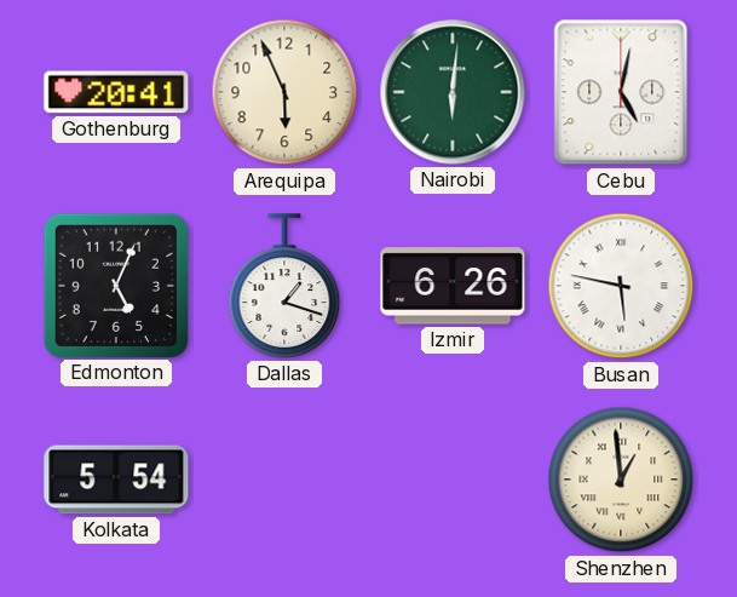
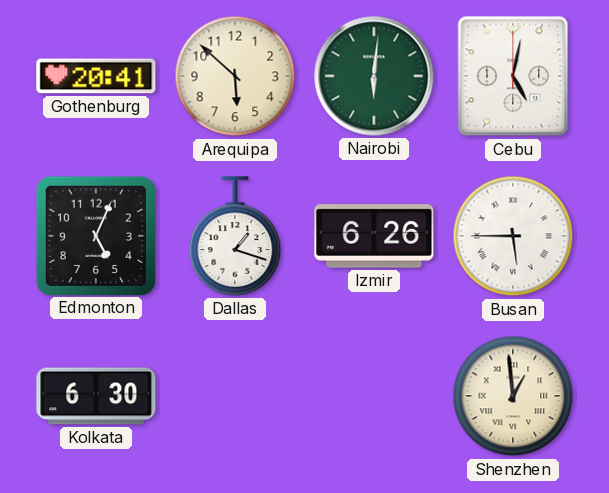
Arequipa: 5:56 -> 5:52
Busan: 5:47 -> 5:45
Kolkata: 5:54 -> 6:30
